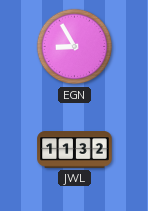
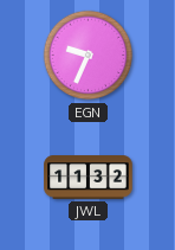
EGN: 8:55 -> 9:34
